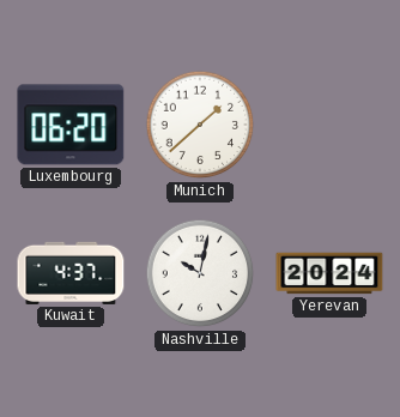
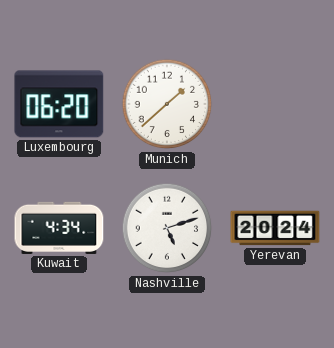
Kuwait: 4:37 -> 4:34
Nashville: 10:02 -> 5:12
